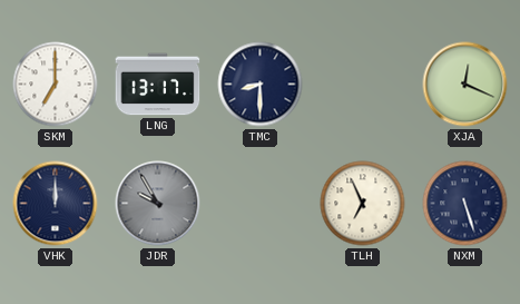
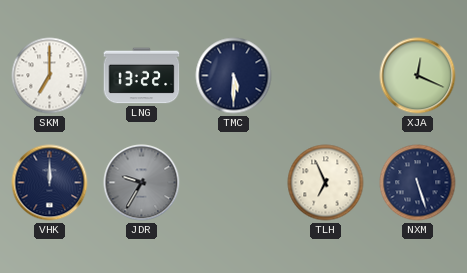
LNG: 13:17 -> 13:22
TMC: 8:30 -> 5:30
JDR: 9:55 -> 9:35
